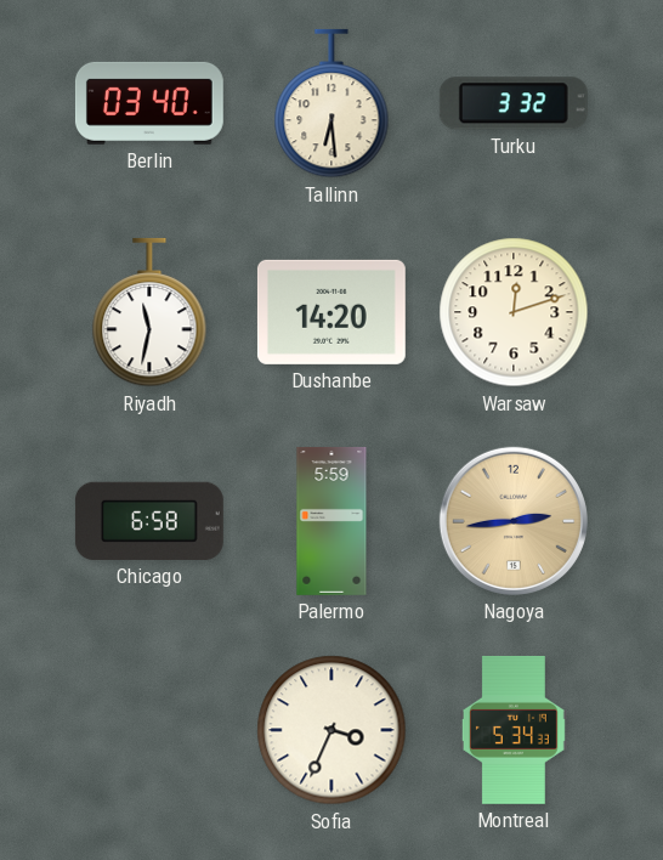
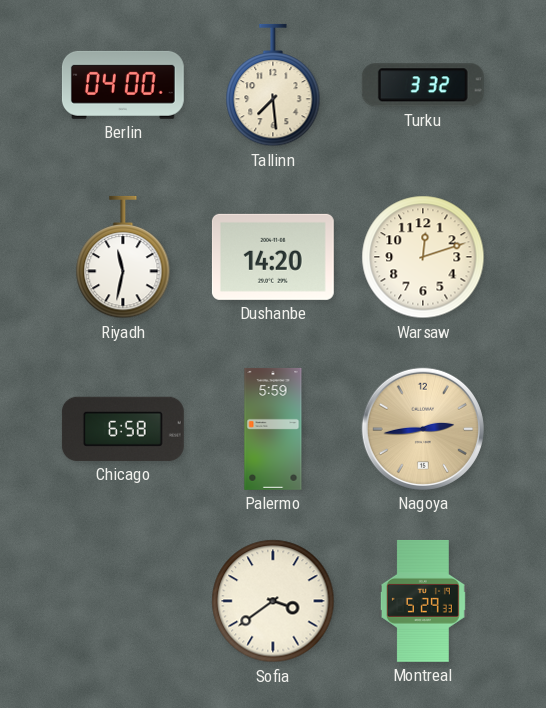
Berlin: 03:40 -> 04:00
Tallinn: 6:29 -> 7:29
Sofia: 3:34 -> 3:39
Montreal: 5:34 -> 5:29
